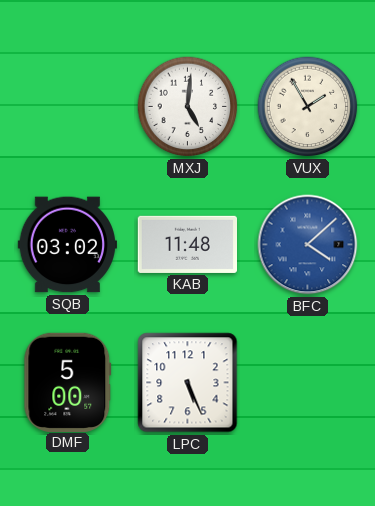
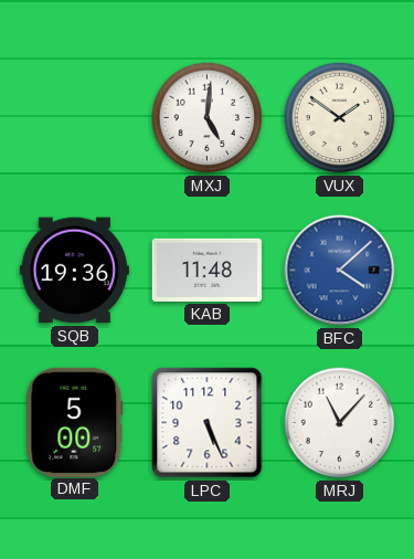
VUX: 1:55 -> 1:51
SQB: 03:02 -> 19:36
MRJ: none -> 11:07
